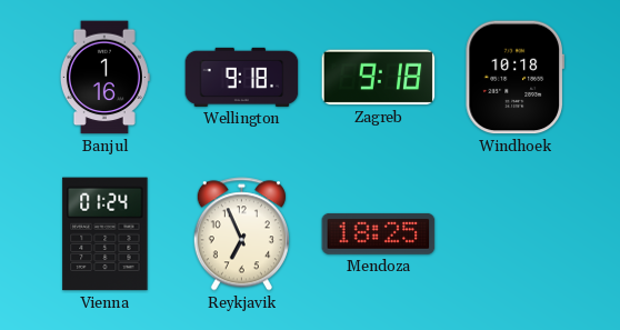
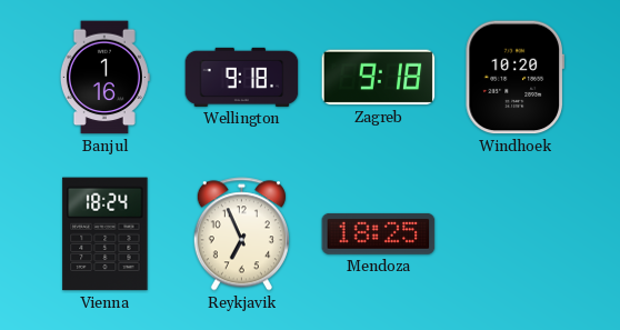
Windhoek: 10:18 -> 10:20
Vienna: 01:24 -> 18:24
